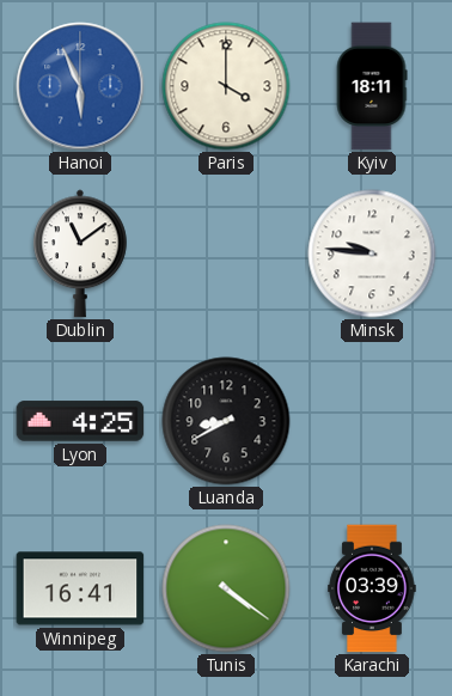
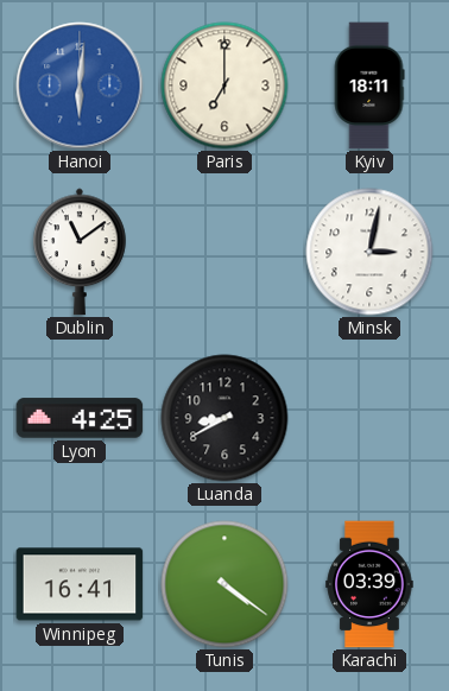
Hanoi: 5:56 -> 6:01
Paris: 4:00 -> 7:00
Minsk: 9:46 -> 3:02
